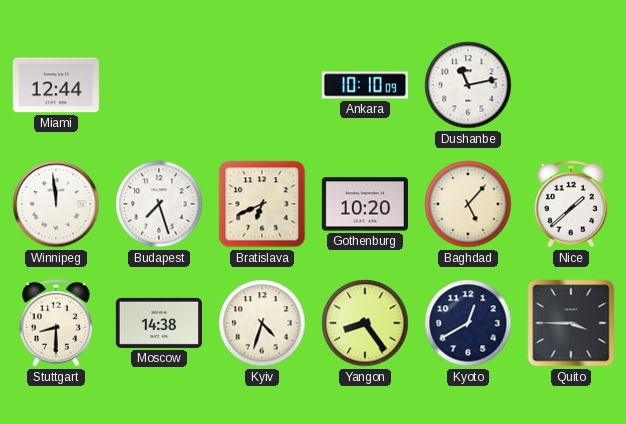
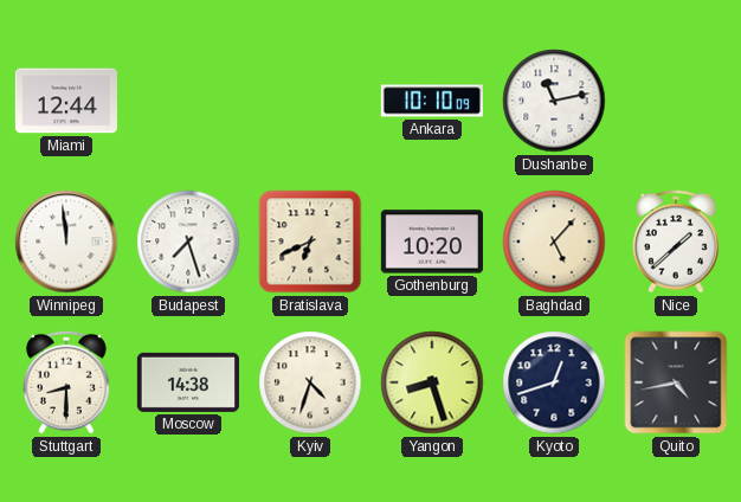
Yangon: 8:24 -> 8:27
Kyoto: 12:40 -> 12:42
Quito: 3:45 -> 4:43
